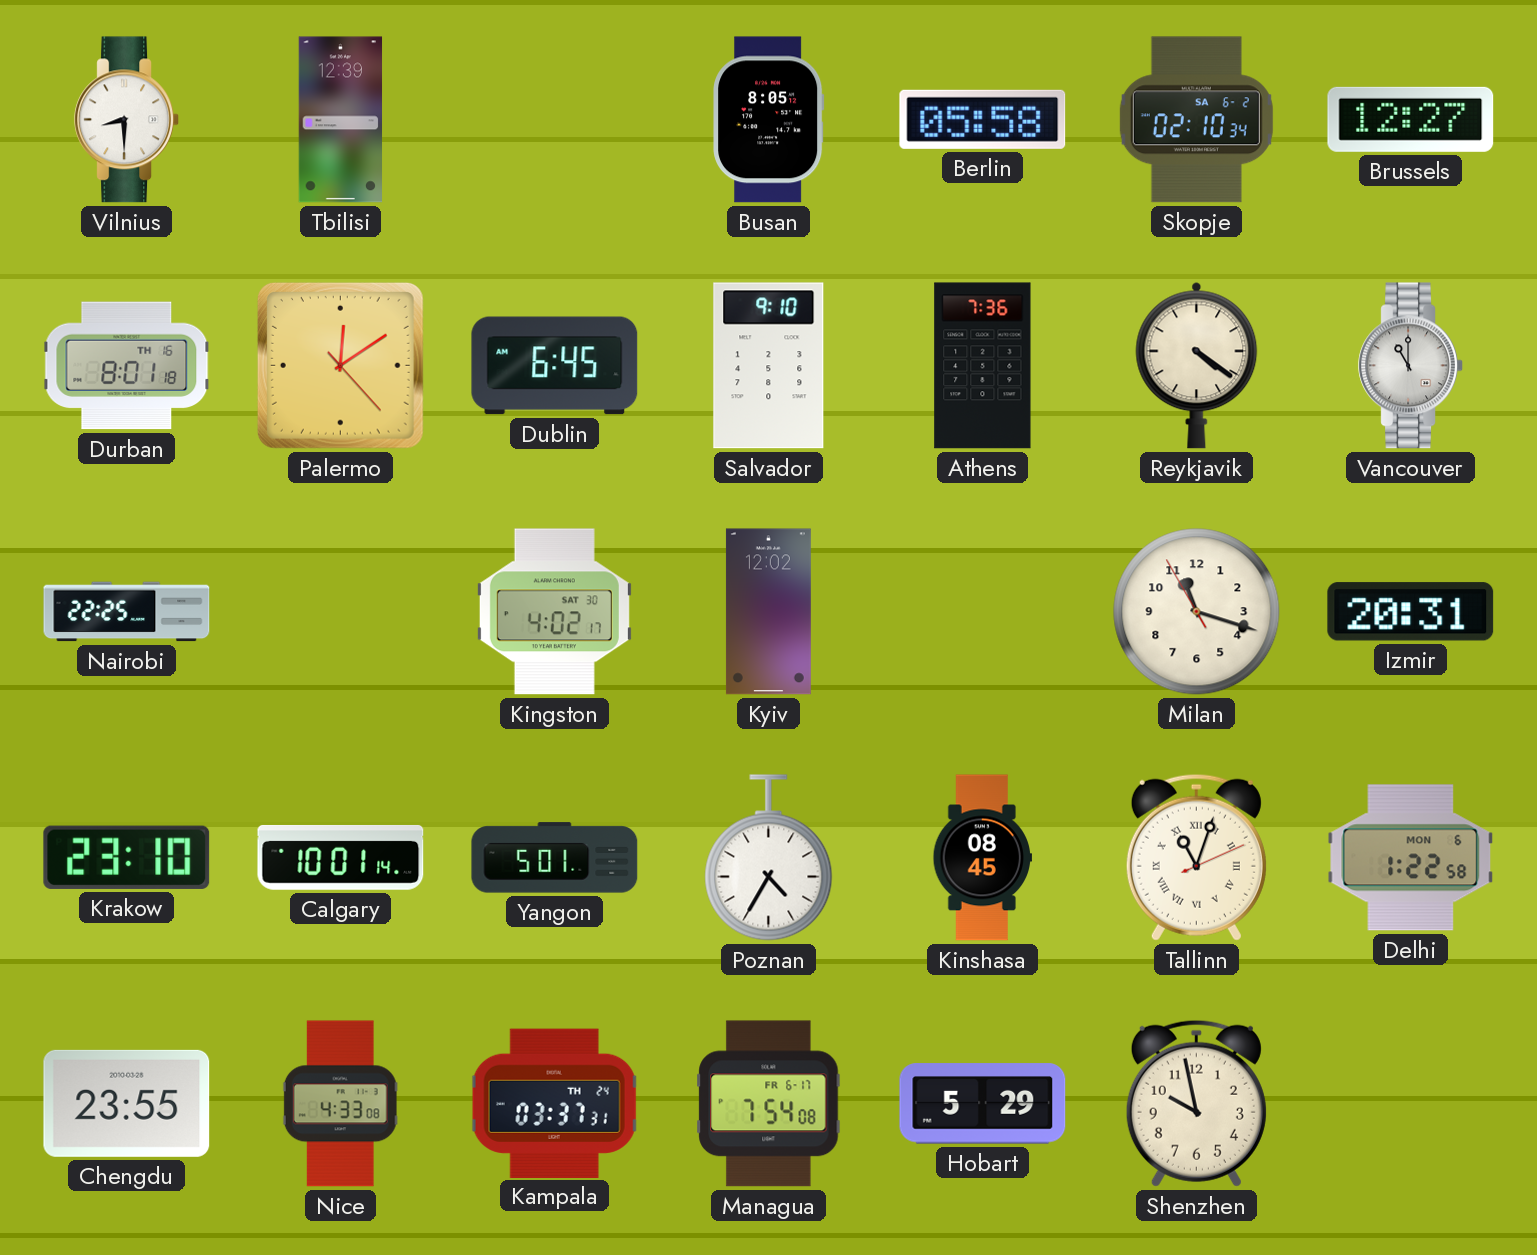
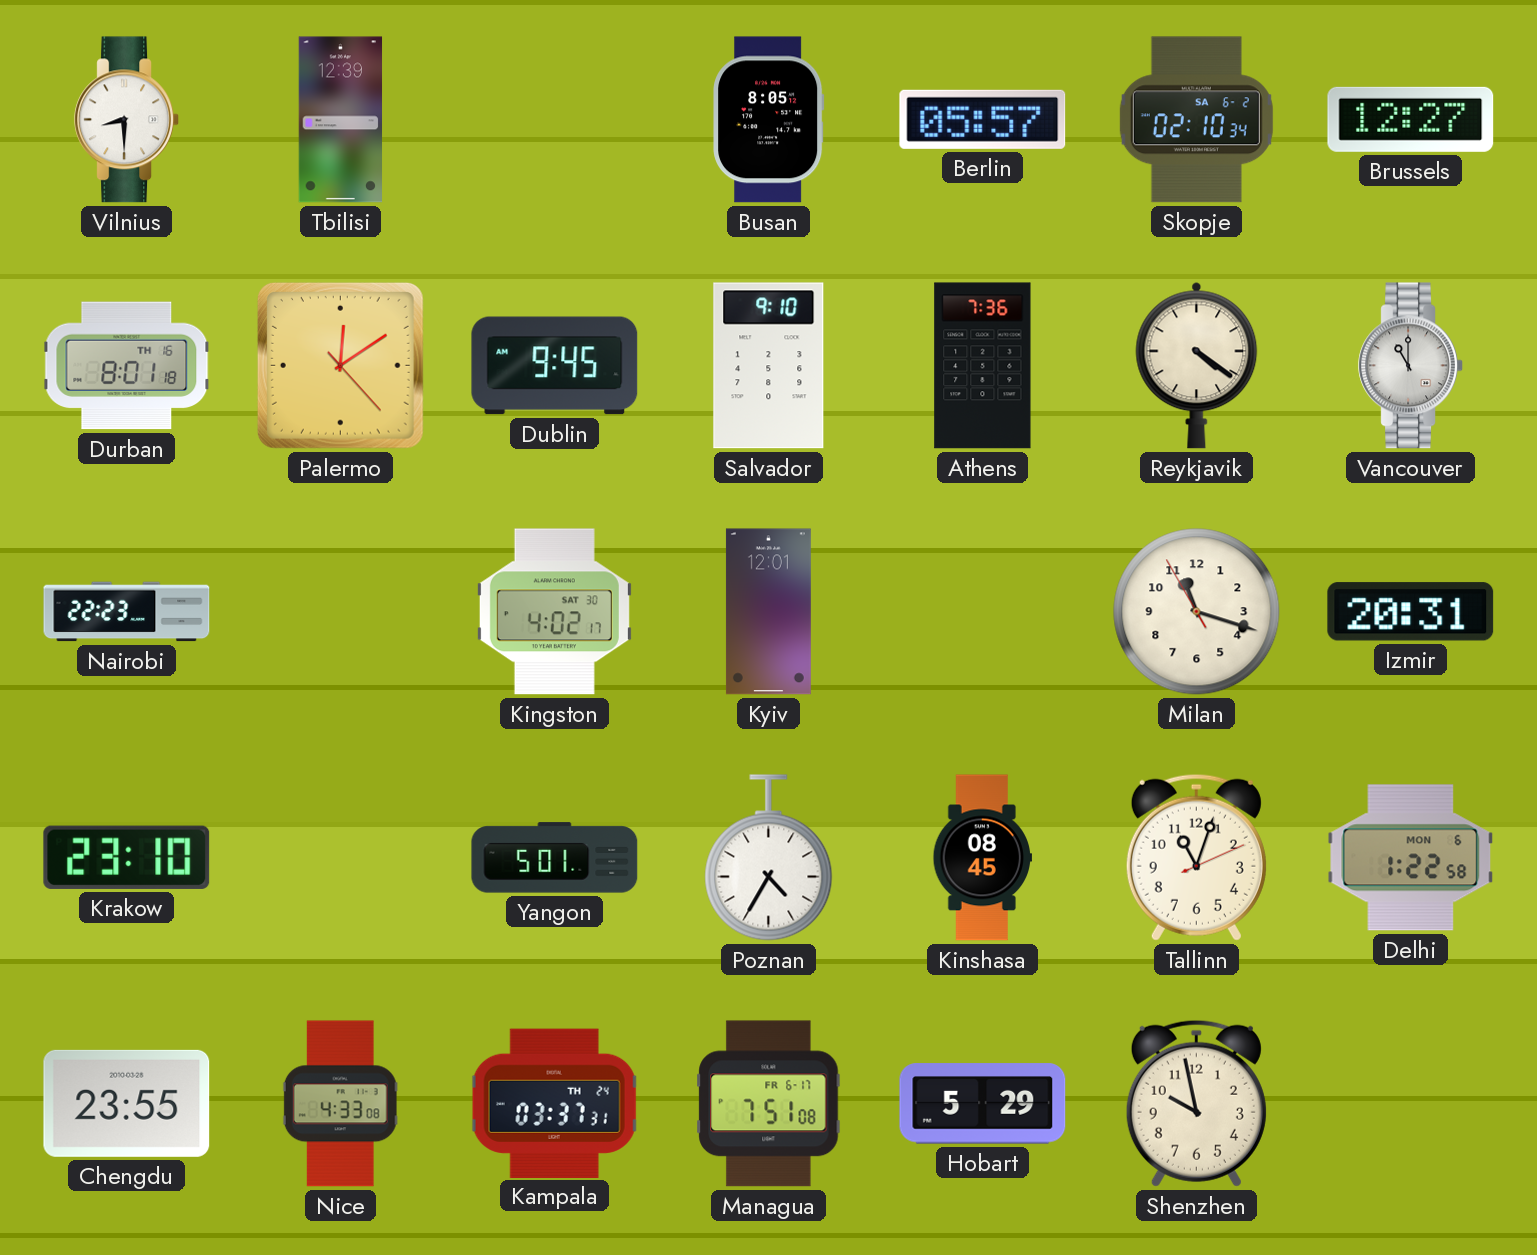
Berlin: 05:58 -> 05:57
Dublin: 6:45 -> 9:45
Nairobi: 22:25 -> 22:23
Kyiv: 12:02 -> 12:01
Calgary: 10:01 -> none
Tallinn numerals: Roman -> Arabic
Managua: 7:54 -> 7:51
